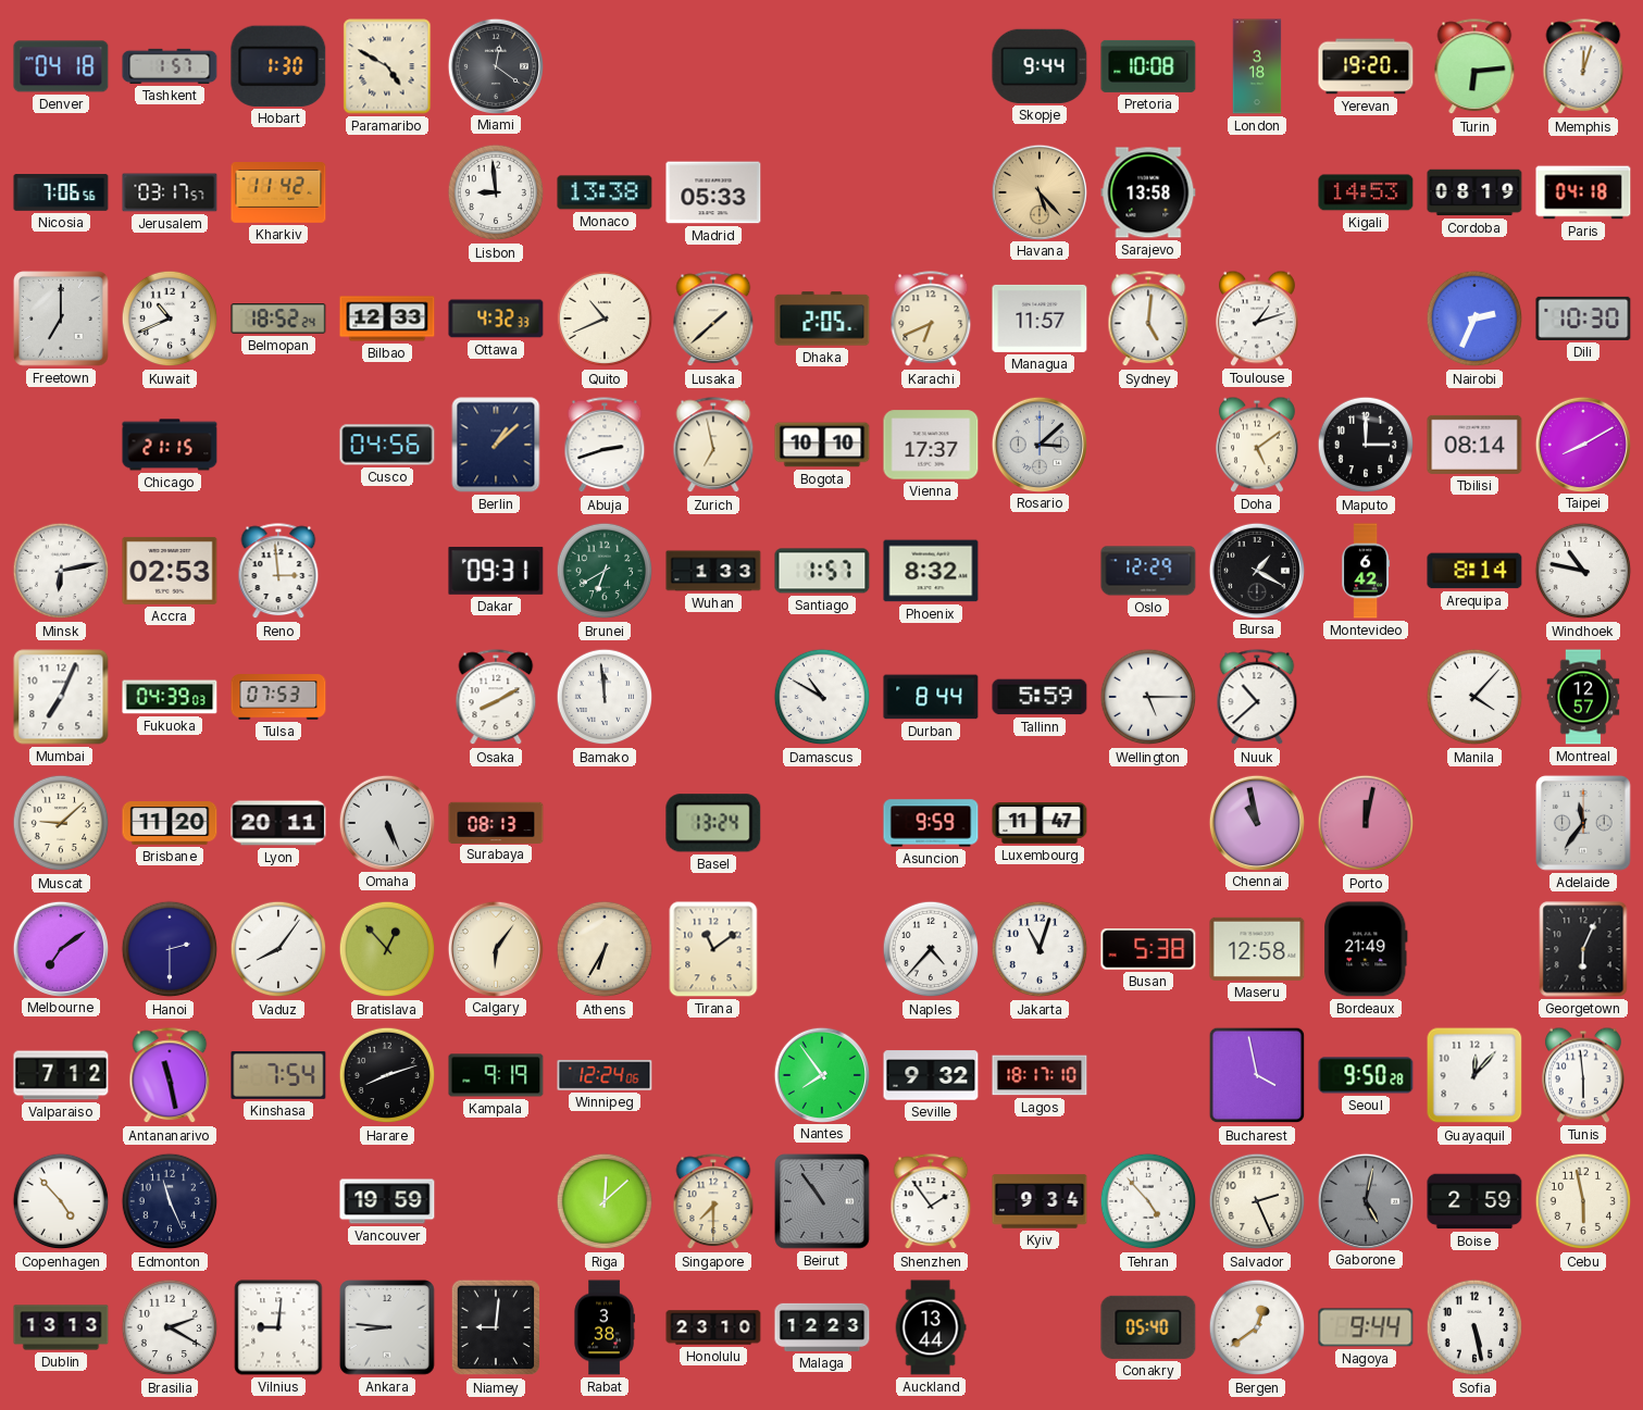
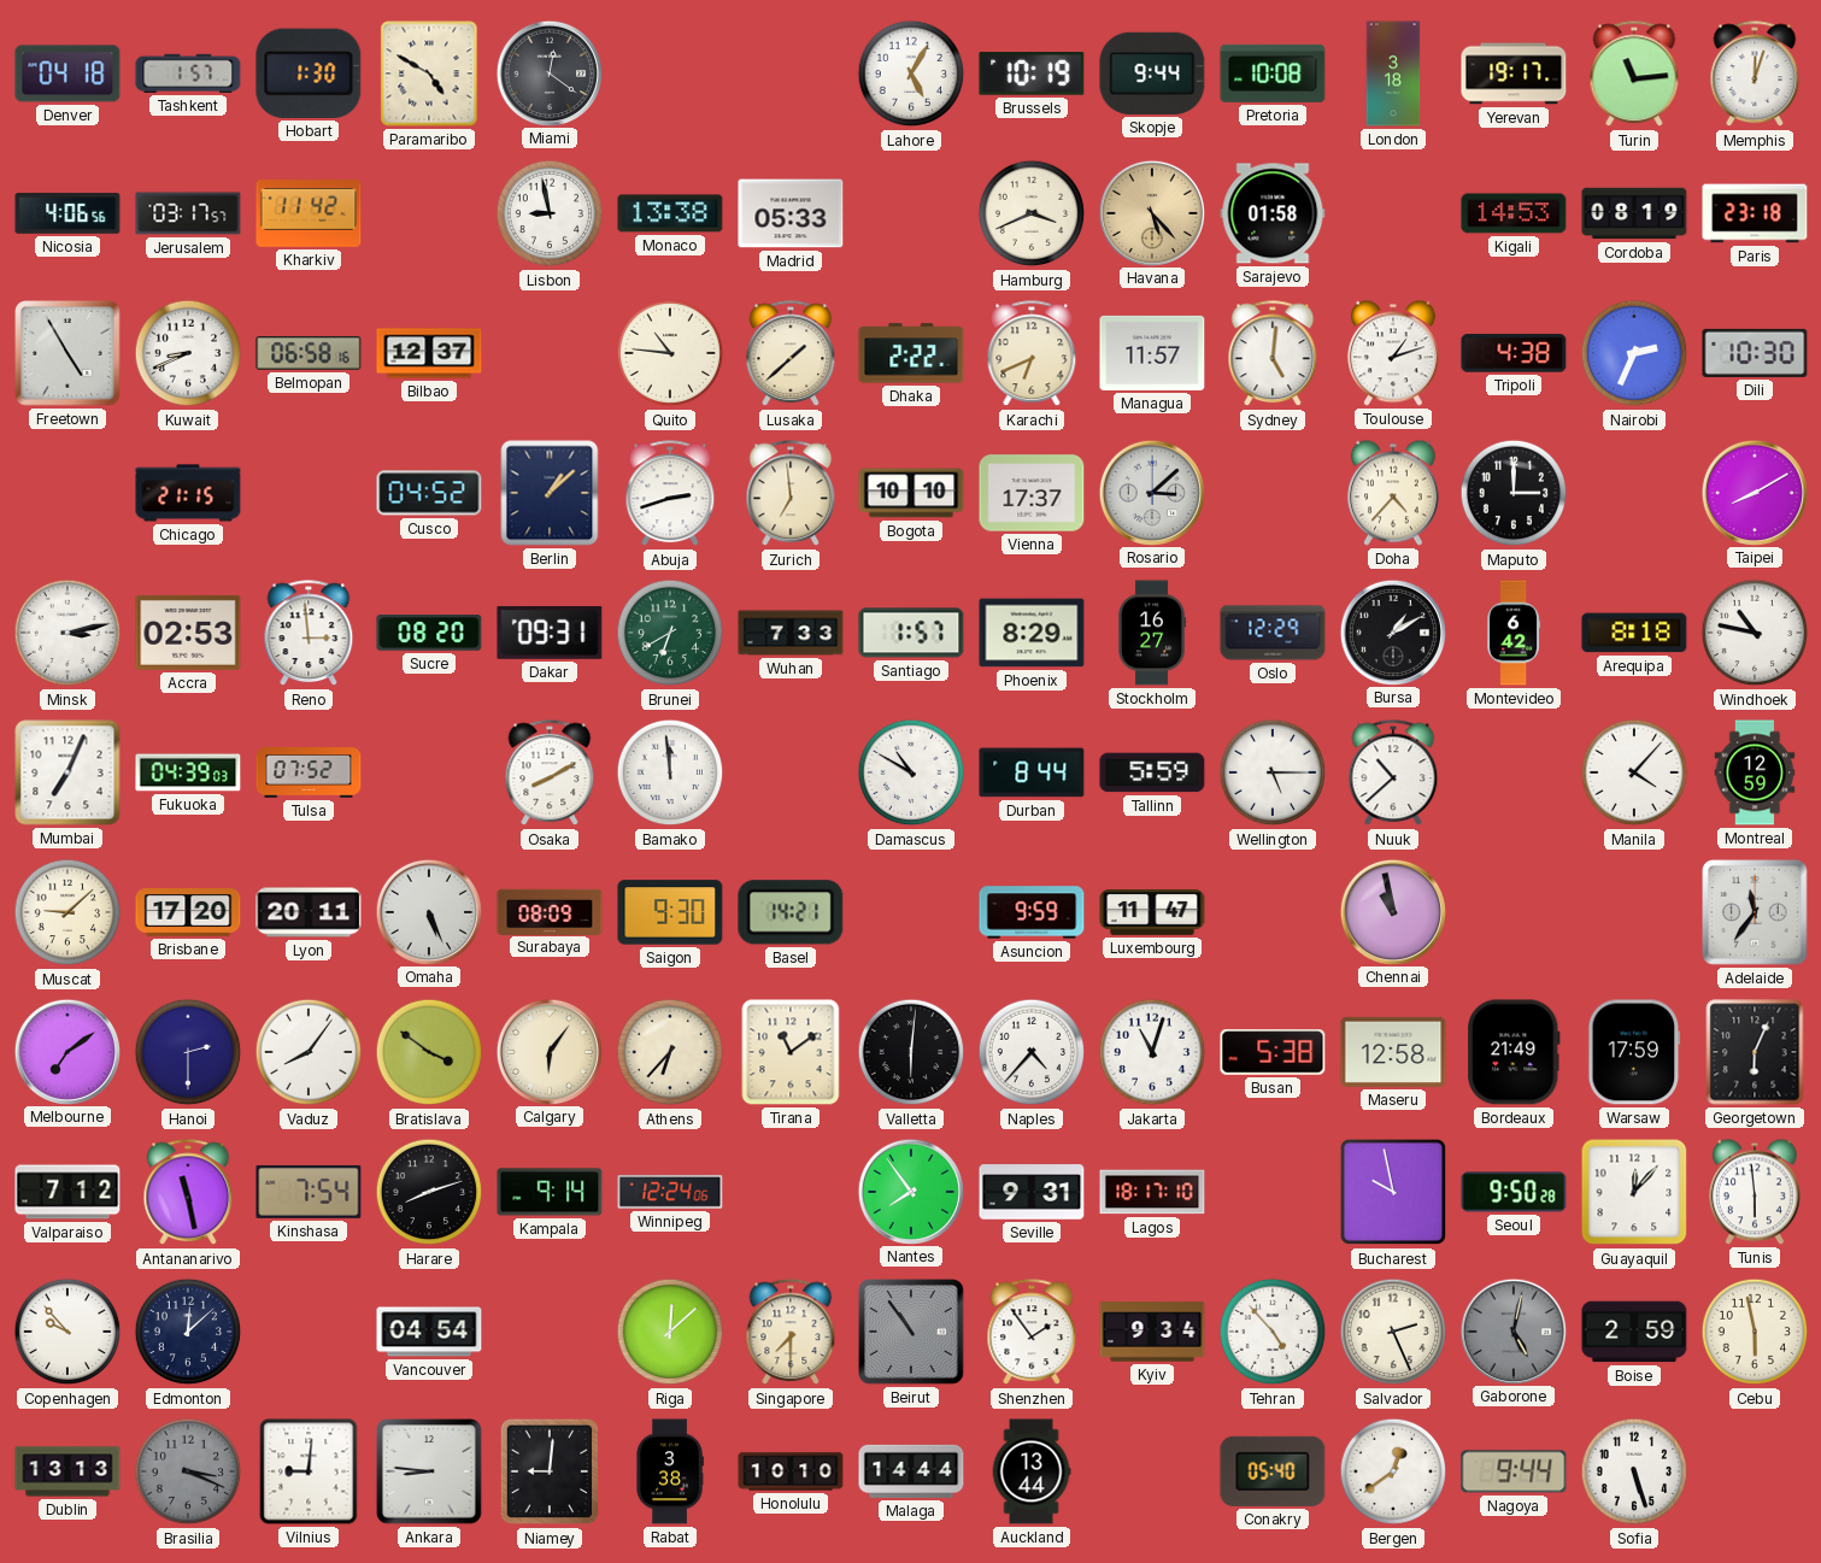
Lahore: none -> 5:05
Brussels: none -> 10:19
Yerevan: 19:20 -> 19:17
Turin: 6:14 -> 11:14
Nicosia: 7:06 -> 4:06
Lisbon: 8:59 -> 8:58
Hamburg: none -> 3:41
Sarajevo: 13:58 -> 01:58
Paris: 04:18 -> 23:18
Freetown: 7:00 -> 4:55
Kuwait: 10:41 -> 8:41
Belmopan: 18:52 -> 06:58
Bilbao: 12:33 -> 12:37
Ottawa: 4:32 -> none
Quito: 10:41 -> 10:46
Dhaka: 2:05 -> 2:22
Tripoli: none -> 4:38
Cusco: 04:56 -> 04:52
Zurich: 6:58 -> 6:59
Doha: 5:09 -> 4:37
Tbilisi: 08:14 -> none
Minsk: 6:13 -> 3:13
Sucre: none -> 08:20
Wuhan: 1:33 -> 7:33
Phoenix: 8:32 -> 8:29
Stockholm: none -> 16:27
Bursa: 1:20 -> 1:10
Arequipa: 8:14 -> 8:18
Tulsa: 07:53 -> 07:52
Montreal: 12:57 -> 12:59
Brisbane: 11:20 -> 17:20
Surabaya: 08:13 -> 08:09
Saigon: none -> 9:30
Basel: 13:24 -> 14:21
Porto: 12:02 -> none
Bratislava: 12:53 -> 3:51
Athens: 6:35 -> 6:37
Valletta: none -> 6:01
Warsaw: none -> 17:59
Kampala: 9:19 -> 9:14
Seville: 9:32 -> 9:31
Bucharest: 3:58 -> 9:58
Copenhagen: 4:53 -> 9:53
Edmonton: 11:26 -> 12:08
Vancouver: 19:59 -> 04:54
Brasilia: 2:20 -> 3:19
Brasilia dial: white -> grey
Honolulu: 23:10 -> 10:10
Malaga: 12:23 -> 14:44
Sofia: 5:28 -> 5:27
